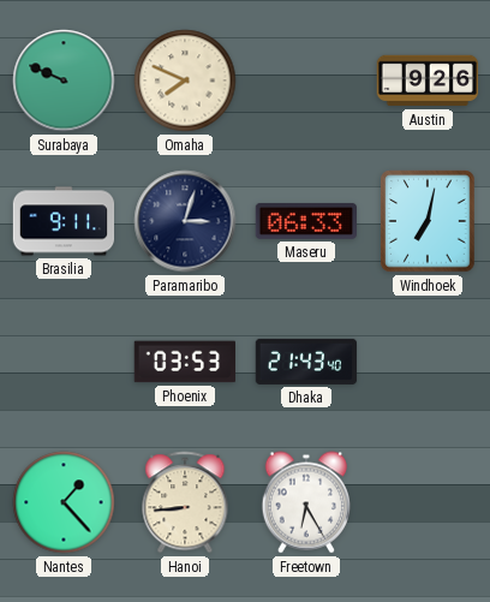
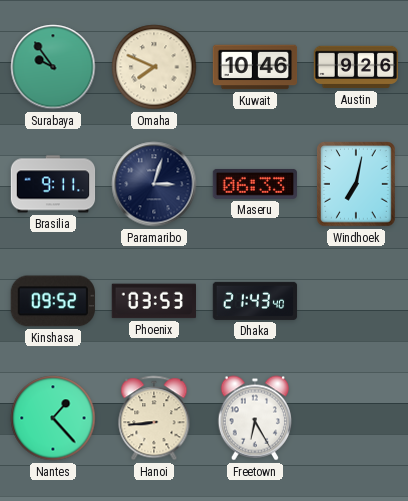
Surabaya: 9:49 -> 9:54
Kuwait: none -> 10:46
Kinshasa: none -> 09:52
